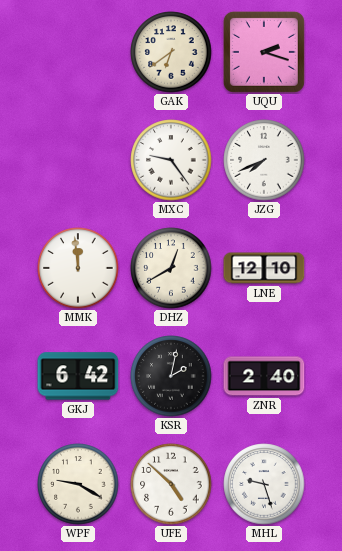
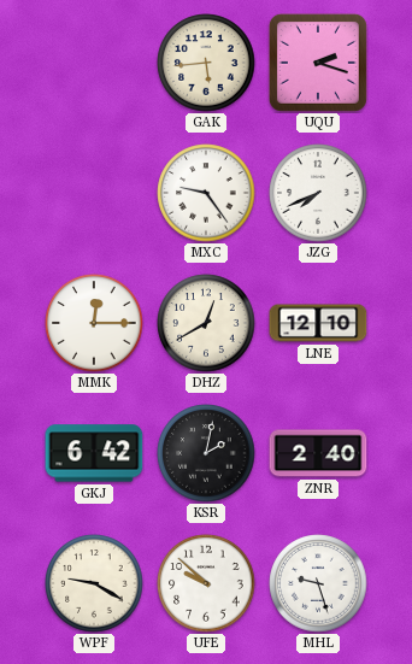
GAK: 6:39 -> 5:44
MMK: 11:59 -> 12:15
UFE: 4:52 -> 9:52
